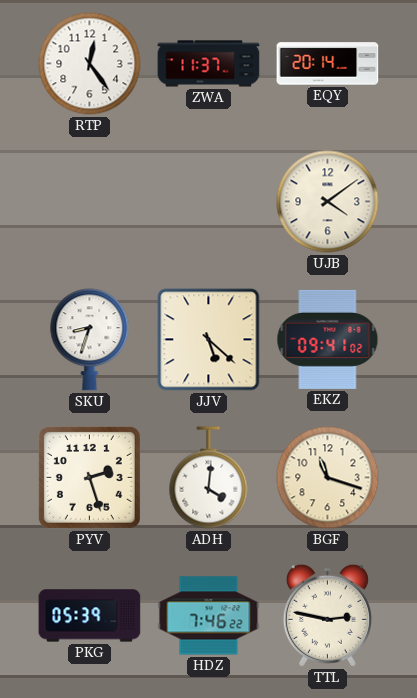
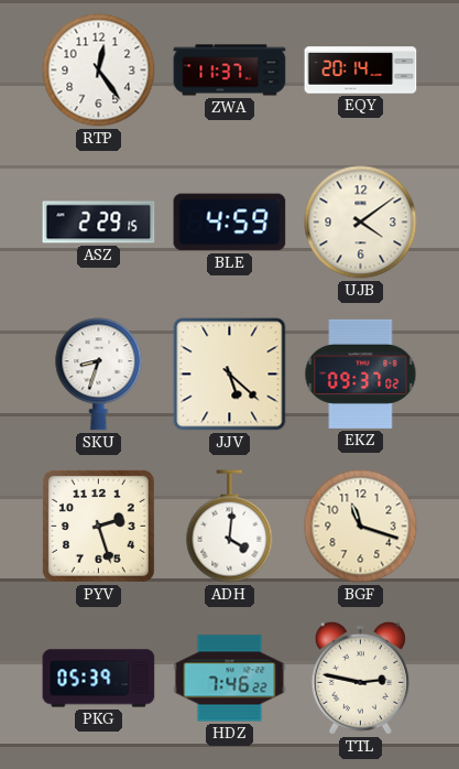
ASZ: none -> 2:29
BLE: none -> 4:59
EKZ: 09:41 -> 09:37
